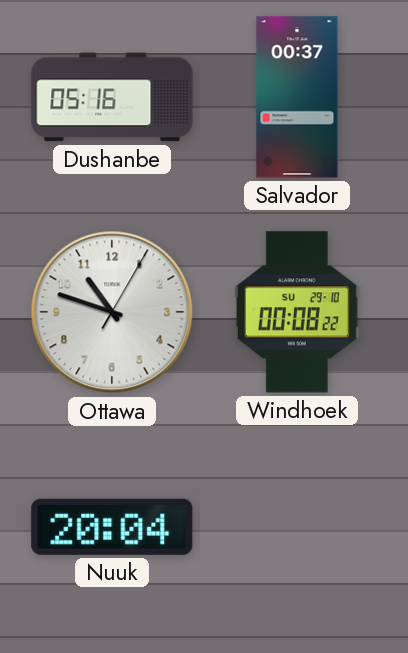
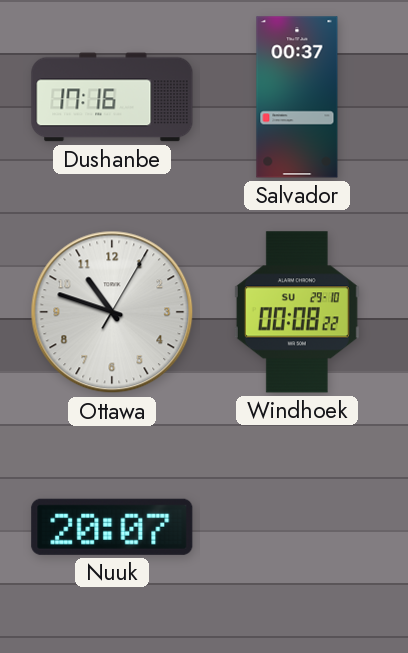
Dushanbe: 05:16 -> 17:16
Nuuk: 20:04 -> 20:07
